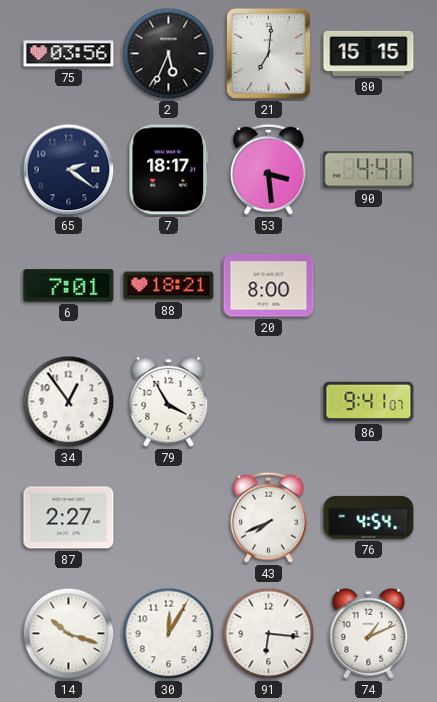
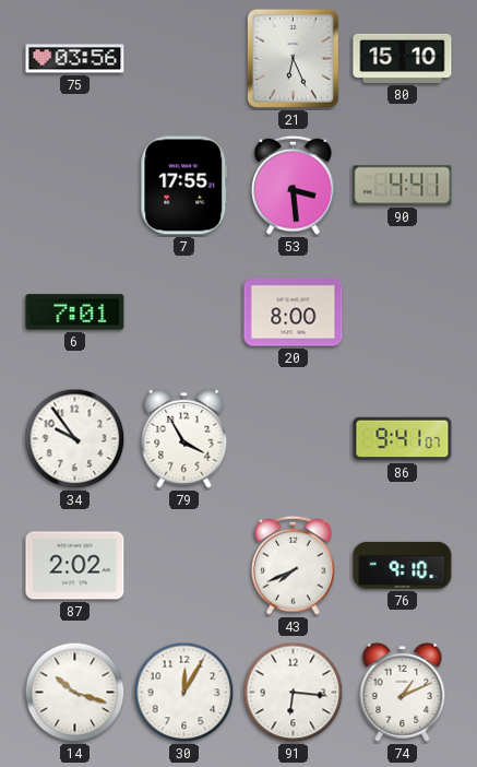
2: 5:34 -> none
21: 7:01 -> 6:26
80: 15:15 -> 15:10
65: 2:21 -> none
7: 18:17 -> 17:55
88: 18:21 -> none
34: 12:54 -> 9:54
87: 2:27 -> 2:02
76: 4:54 -> 9:10
